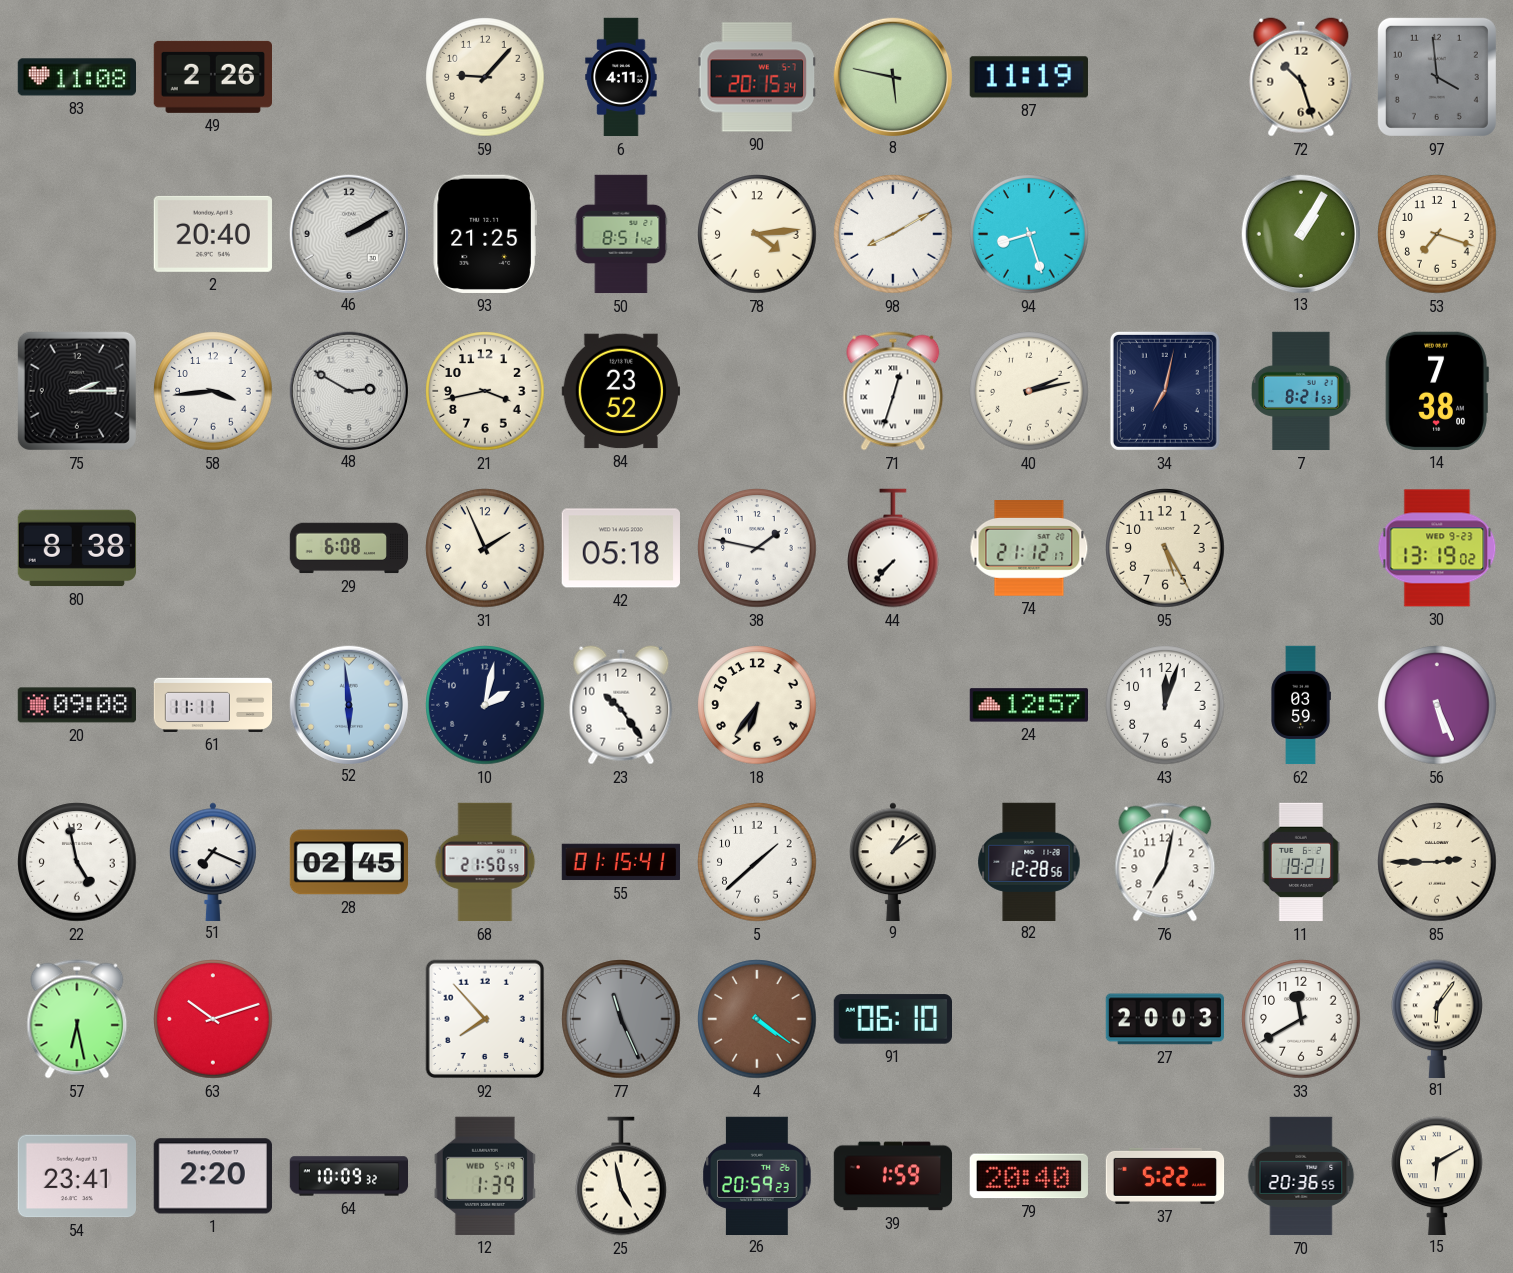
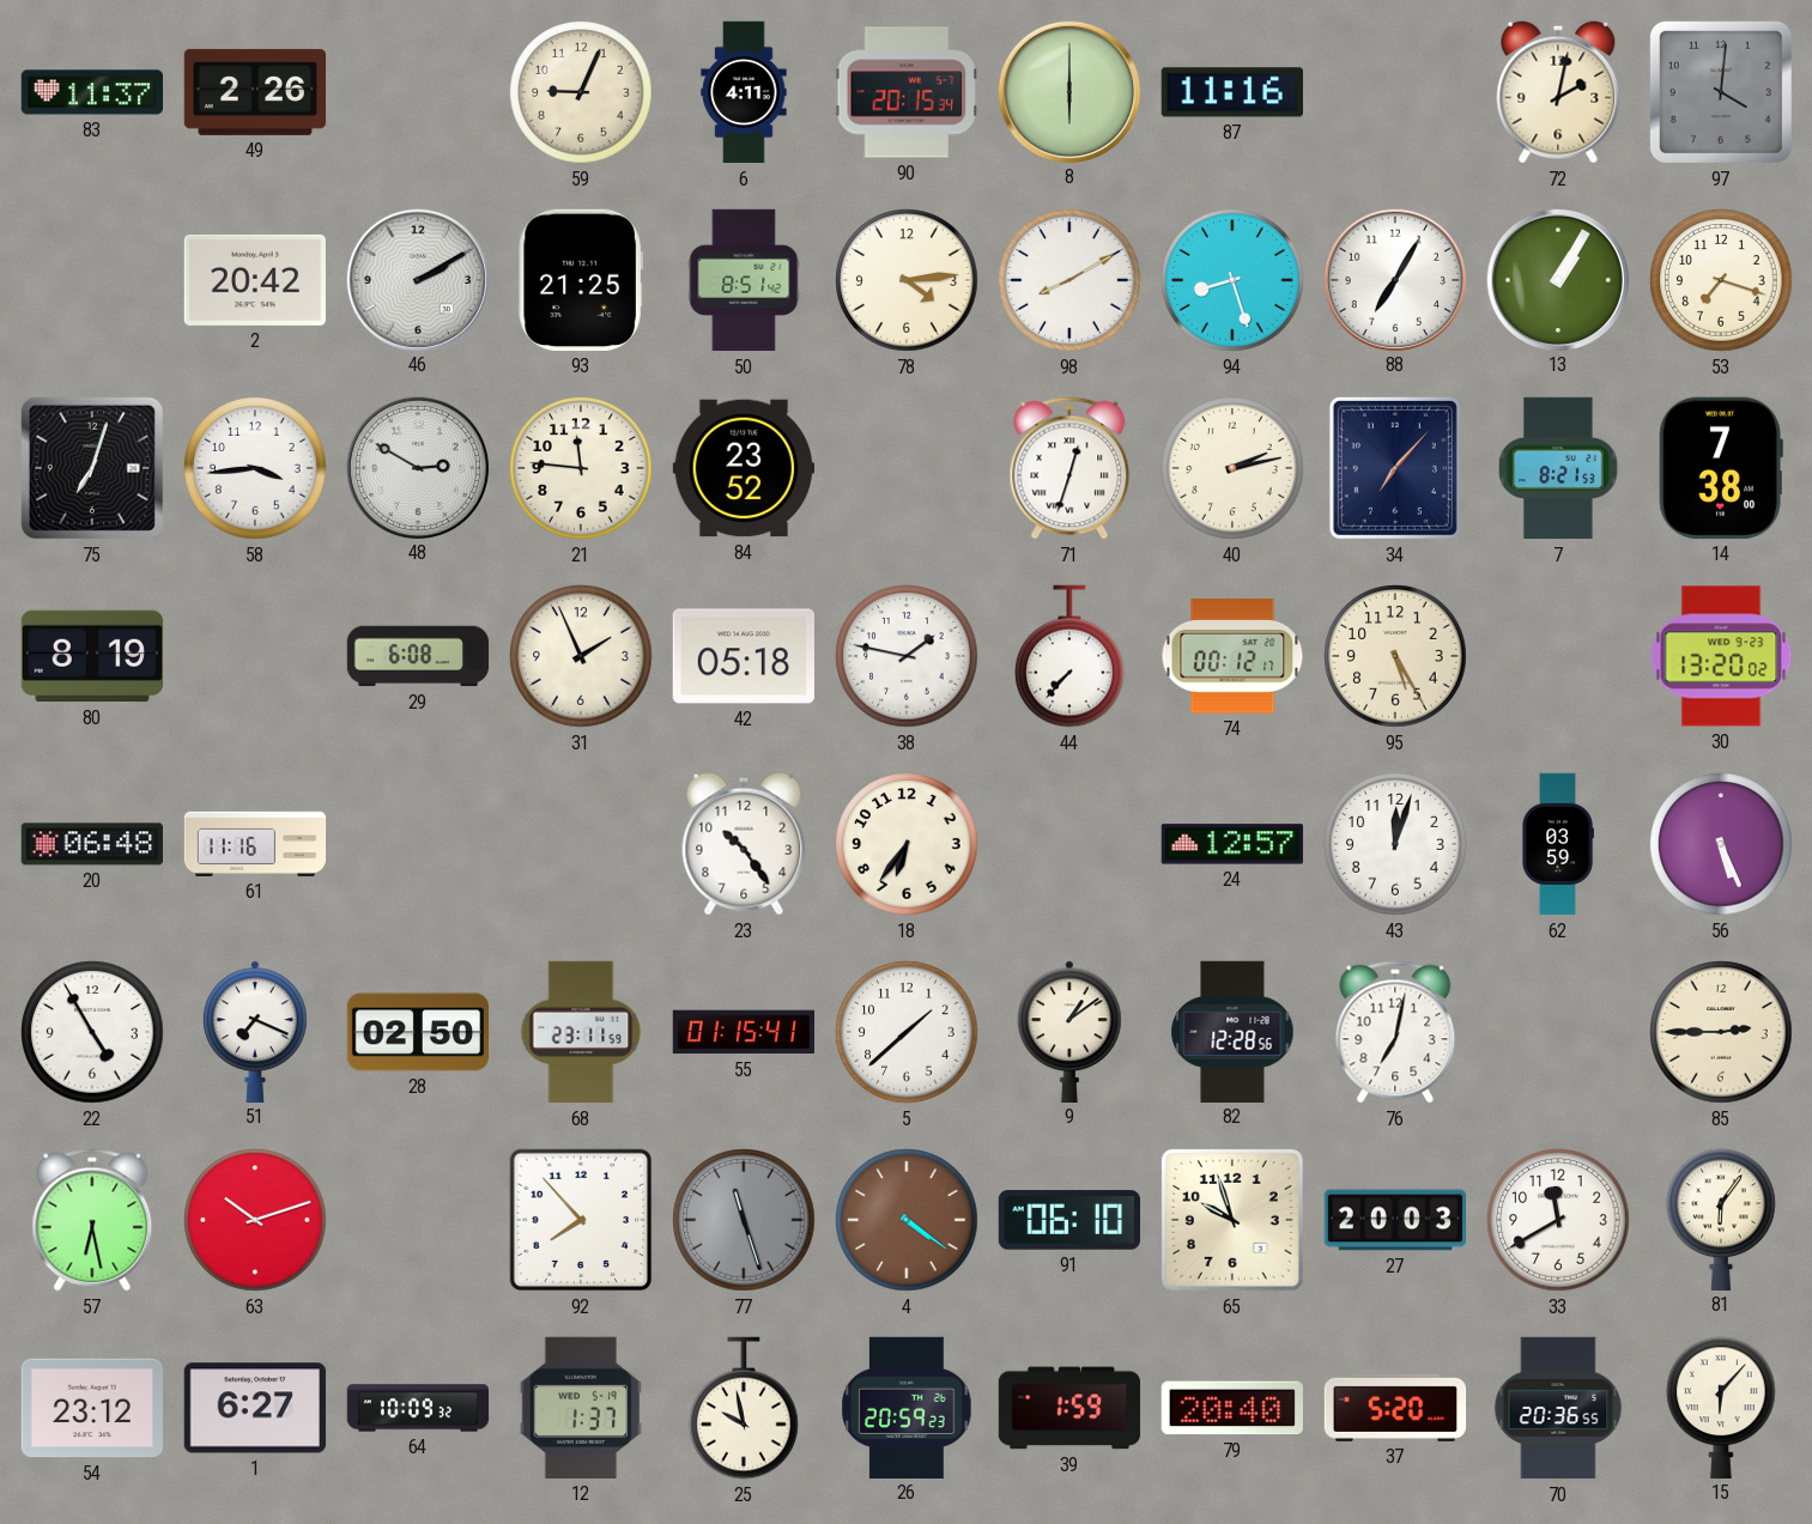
83: 11:08 -> 11:37
59: 9:07 -> 9:04
8: 5:47 -> 6:00
87: 11:19 -> 11:16
72: 10:27 -> 2:02
97: 3:59 -> 4:01
2: 20:40 -> 20:42
88: none -> 7:05
75: 2:15 -> 7:03
21: 3:43 -> 11:46
34: 7:02 -> 7:07
80: 8:38 -> 8:19
74: 21:12 -> 00:12
30: 13:19 -> 13:20
20: 09:08 -> 06:48
61: 11:11 -> 11:16
52: 5:59 -> none
10: 2:02 -> none
22: 4:58 -> 4:55
28: 02:45 -> 02:50
68: 21:50 -> 23:11
11: 19:21 -> none
77: 11:26 -> 11:27
65: none -> 9:57
54: 23:41 -> 23:12
1: 2:20 -> 6:27
12: 1:39 -> 1:37
25: 4:58 -> 9:58
37: 5:22 -> 5:20
15: 6:10 -> 6:07
